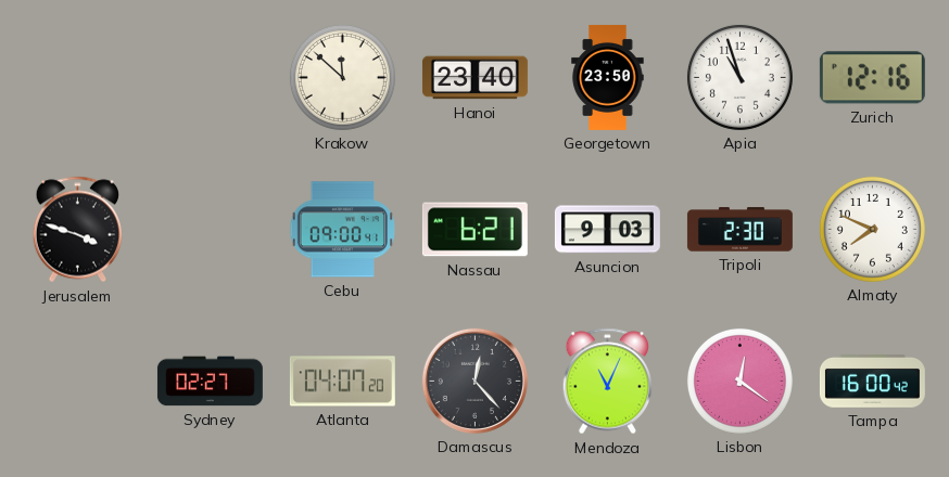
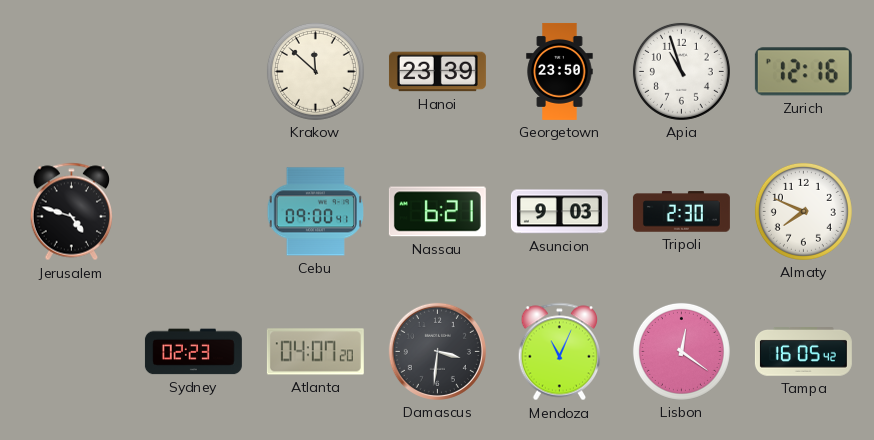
Hanoi: 23:40 -> 23:39
Jerusalem: 3:48 -> 4:48
Sydney: 02:27 -> 02:23
Damascus: 12:23 -> 3:31
Tampa: 16:00 -> 16:05
